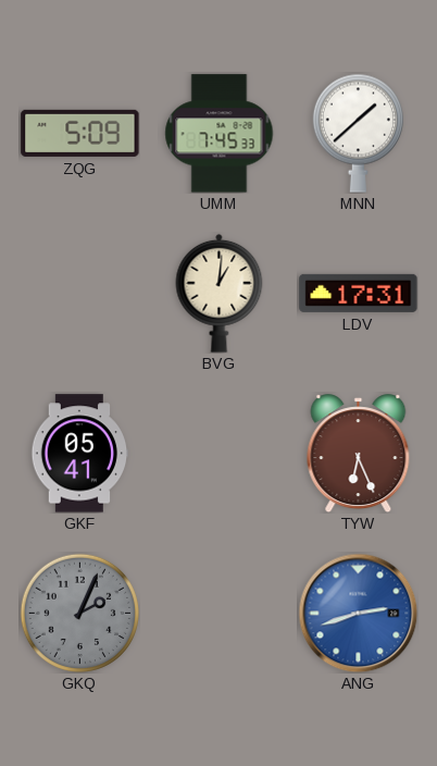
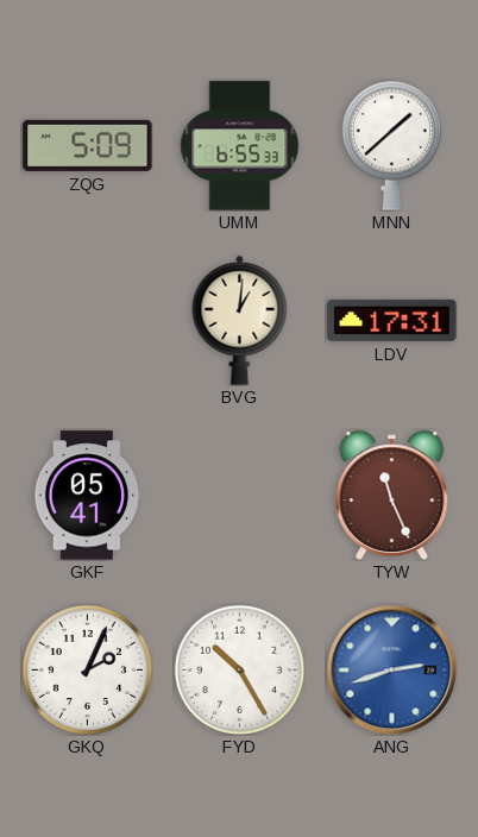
UMM: 7:45 -> 6:55
TYW: 6:26 -> 11:26
GKQ dial: grey -> white
FYD: none -> 10:25
